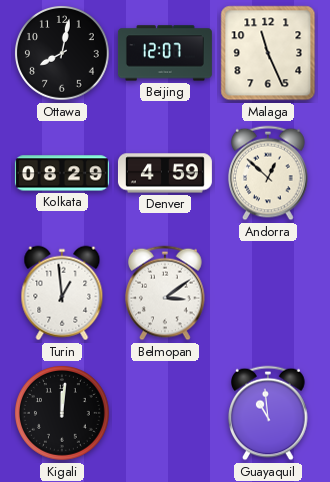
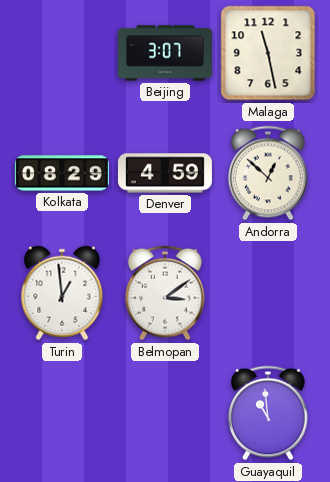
Ottawa: 8:02 -> none
Beijing: 12:07 -> 3:07
Malaga: 11:26 -> 11:28
Kigali: 12:01 -> none
